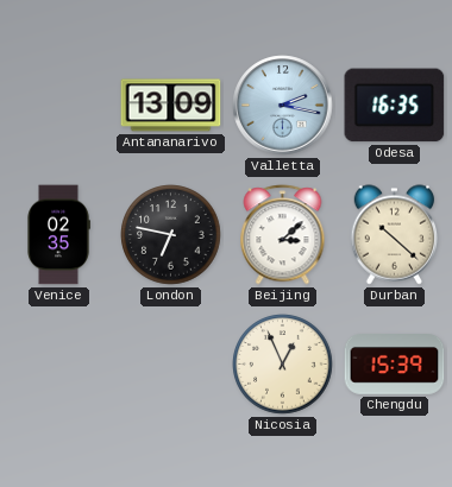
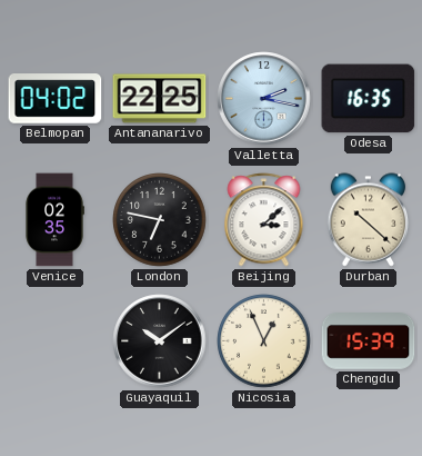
Belmopan: none -> 04:02
Antananarivo: 13:09 -> 22:25
Guayaquil: none -> 10:09
